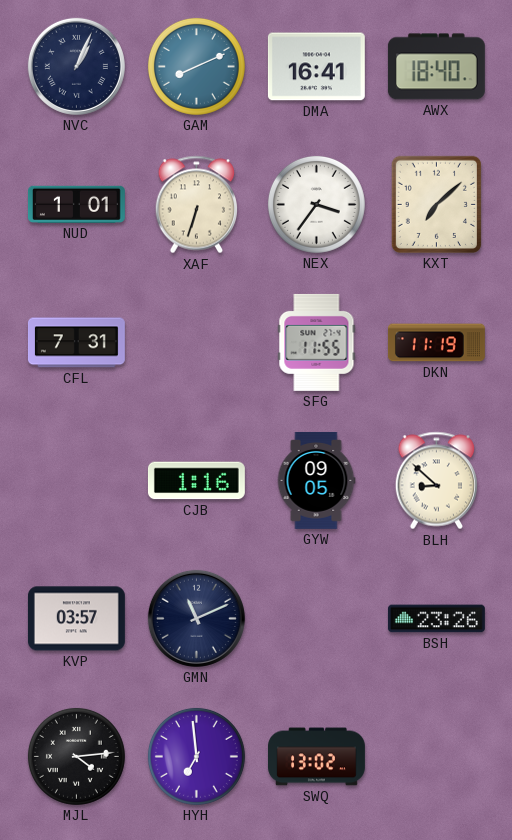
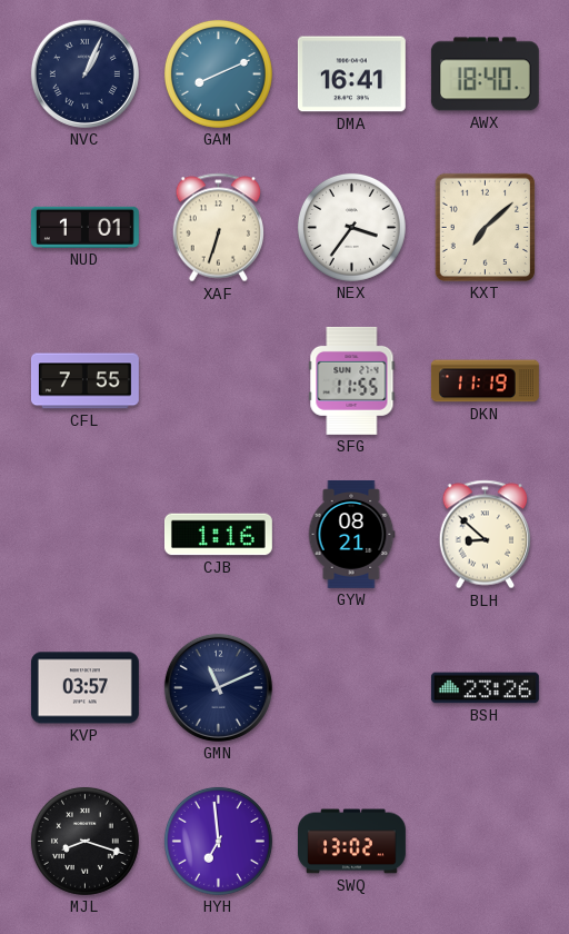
CFL: 7:31 -> 7:55
GYW: 09:05 -> 08:21
MJL: 4:14 -> 8:18
